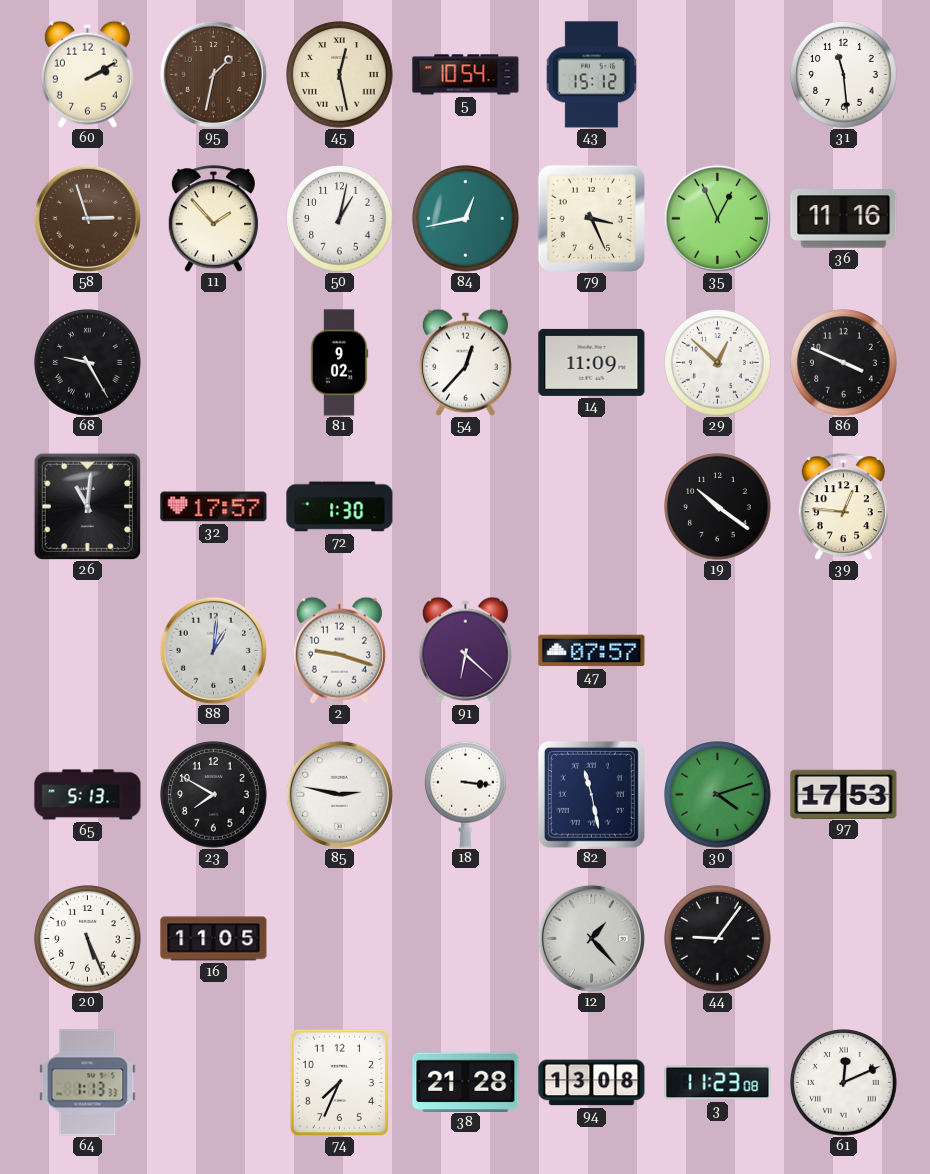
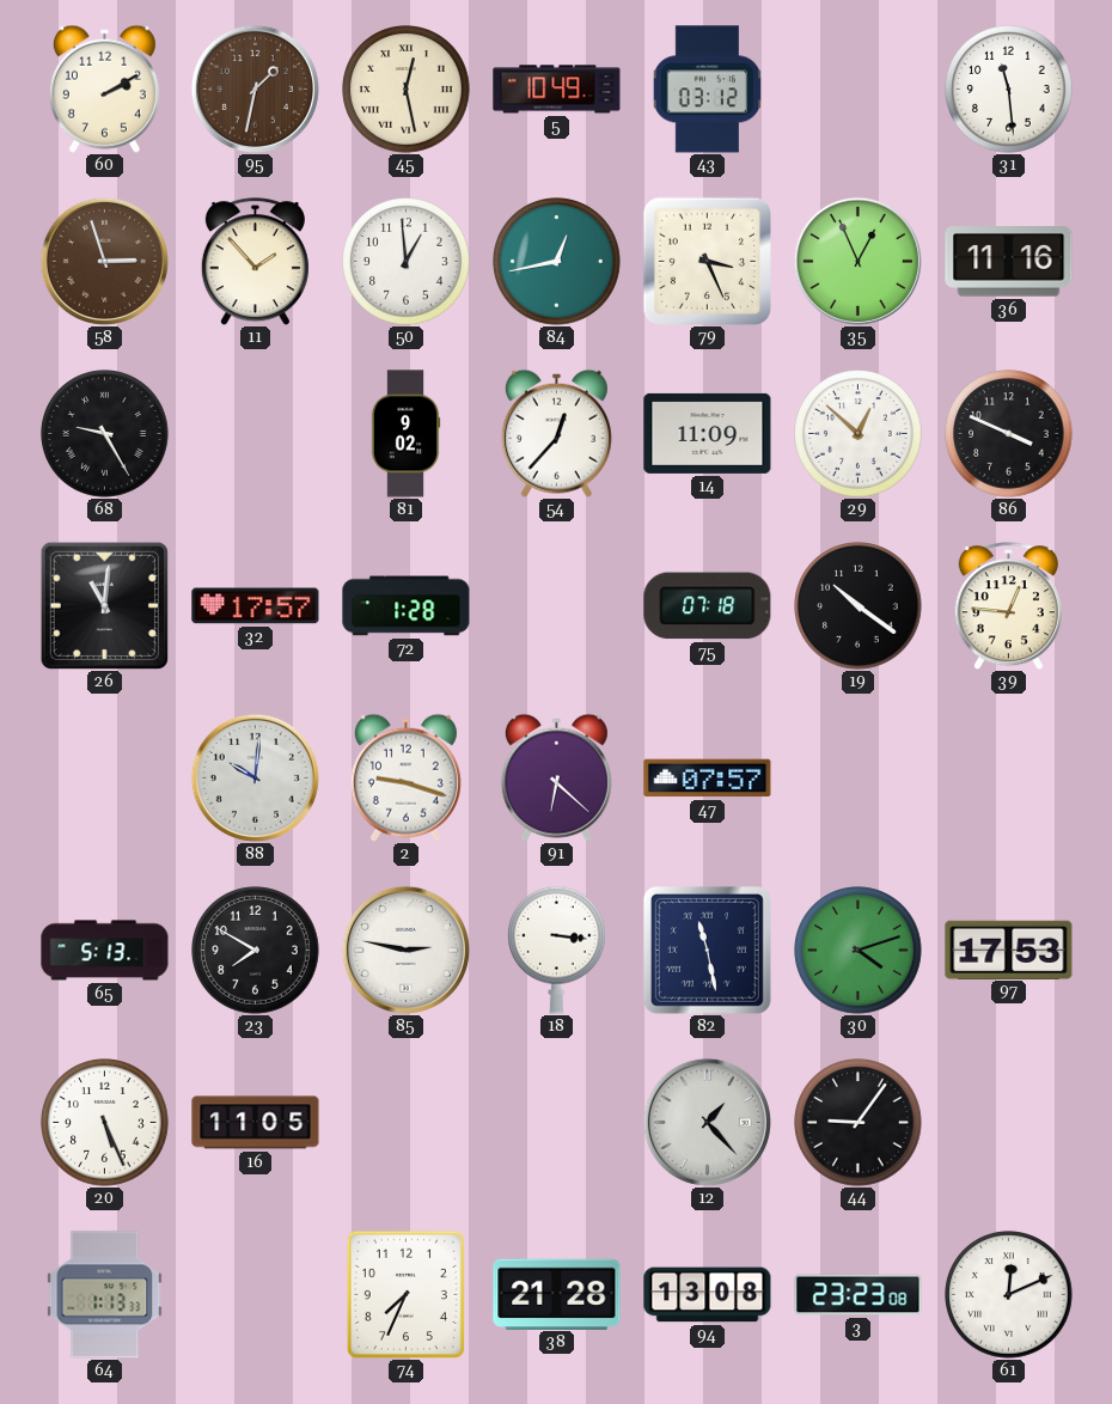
5: 10:54 -> 10:49
43: 15:12 -> 03:12
50: 1:02 -> 12:59
72: 1:30 -> 1:28
75: none -> 07:18
88: 1:01 -> 10:01
3: 11:23 -> 23:23
